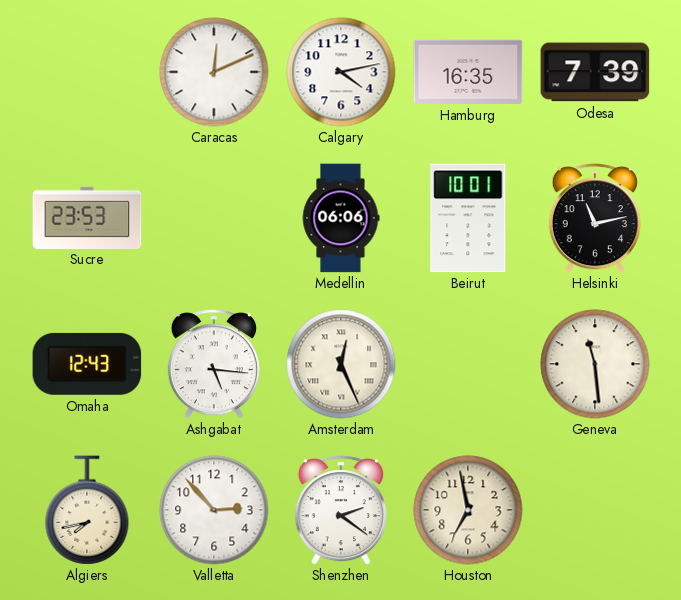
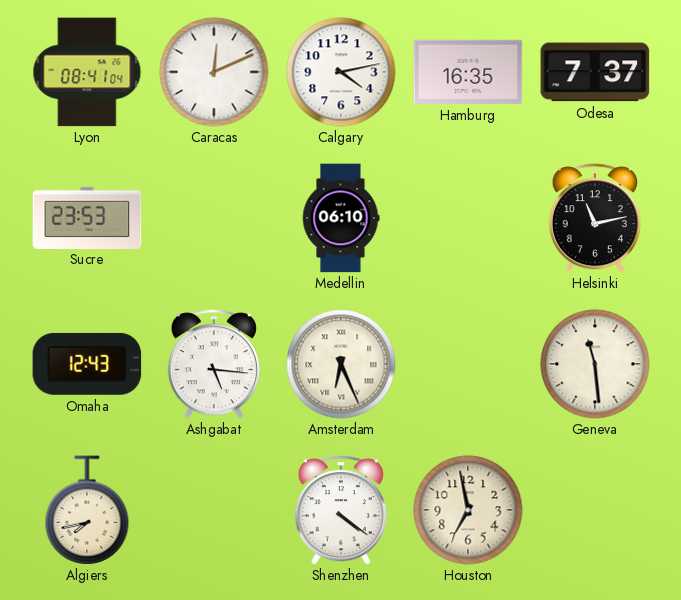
Lyon: none -> 08:41
Odesa: 7:39 -> 7:37
Medellin: 06:06 -> 06:10
Beirut: 10:01 -> none
Amsterdam: 12:26 -> 6:26
Valletta: 2:53 -> none
Shenzhen: 2:21 -> 4:21
